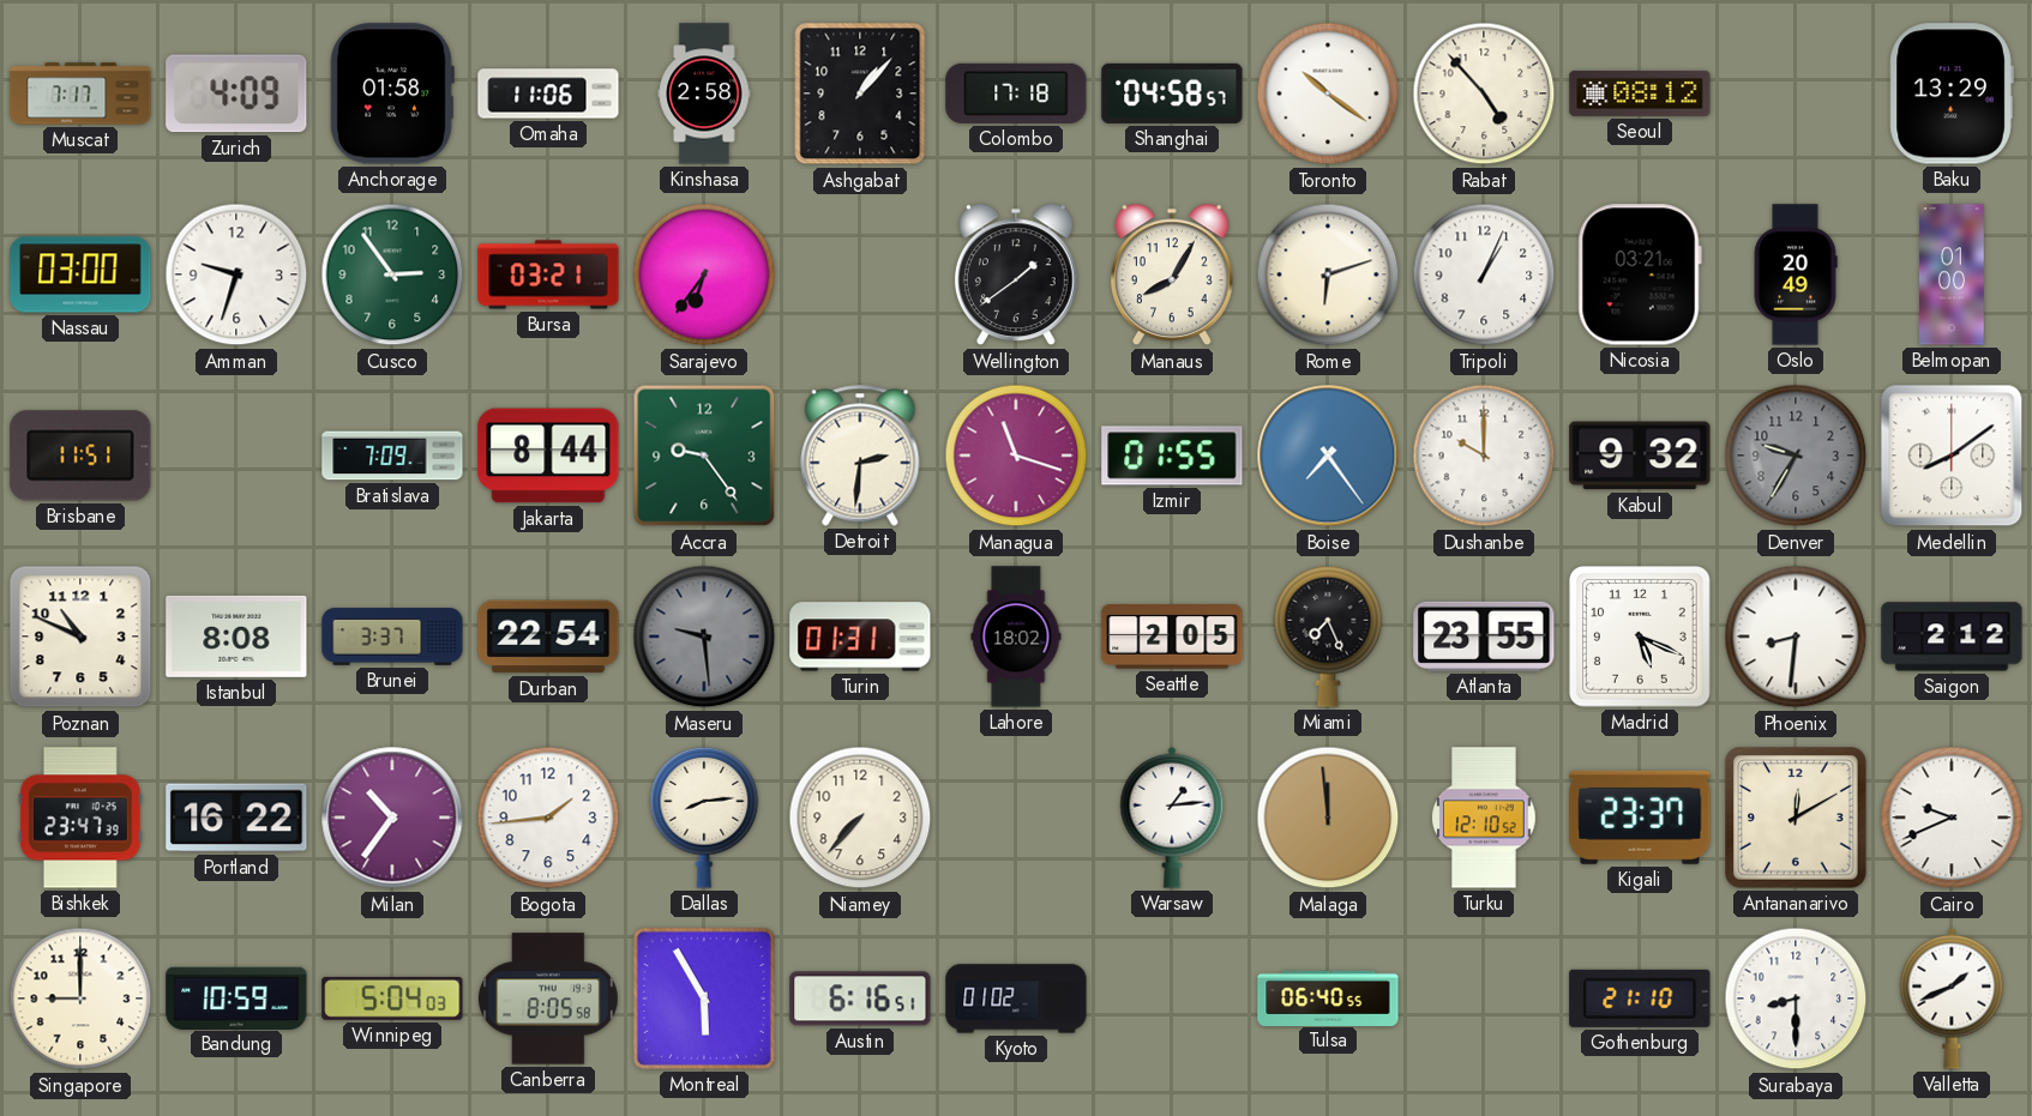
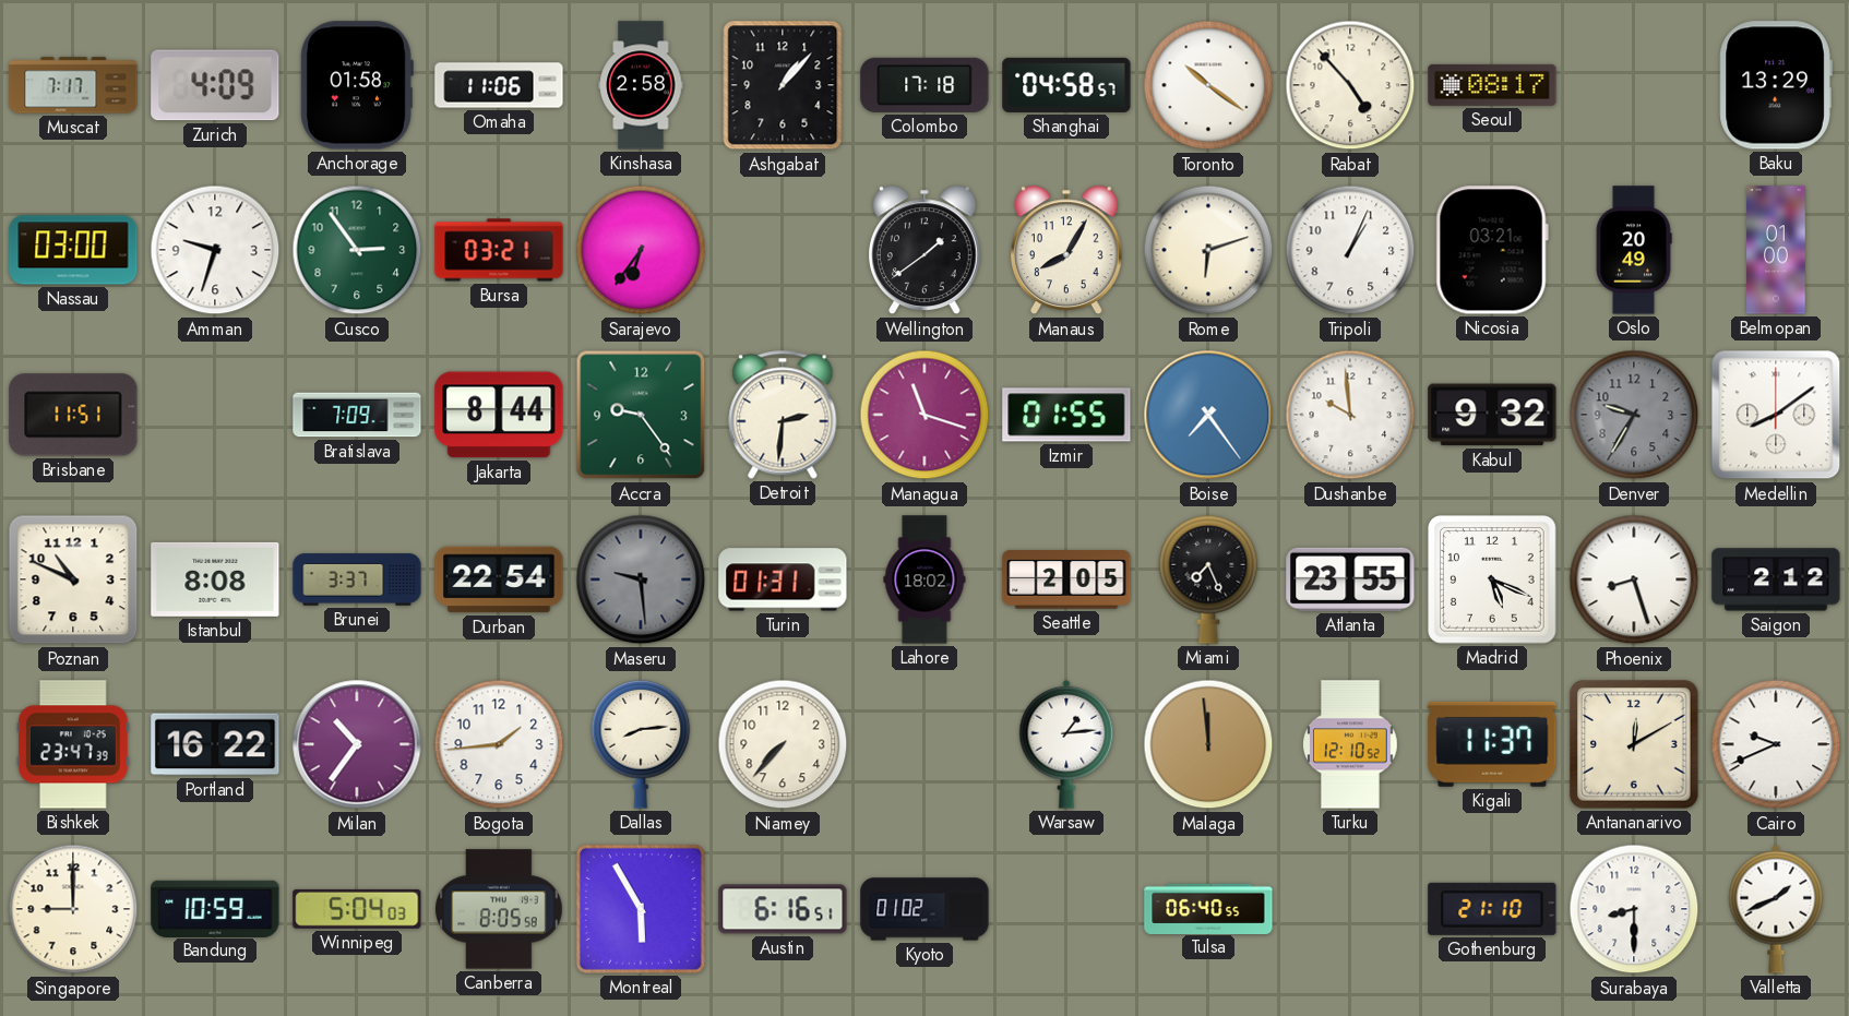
Seoul: 08:12 -> 08:17
Dushanbe: 10:00 -> 9:59
Phoenix: 8:31 -> 8:27
Kigali: 23:37 -> 11:37
